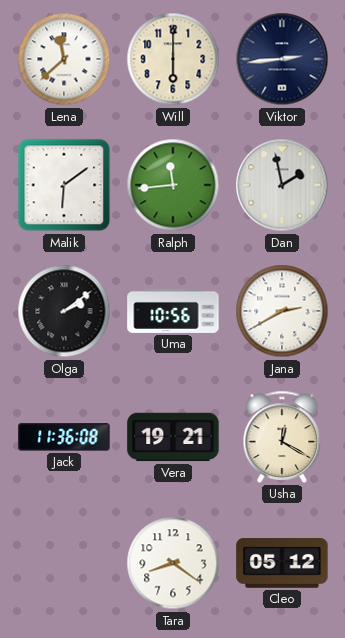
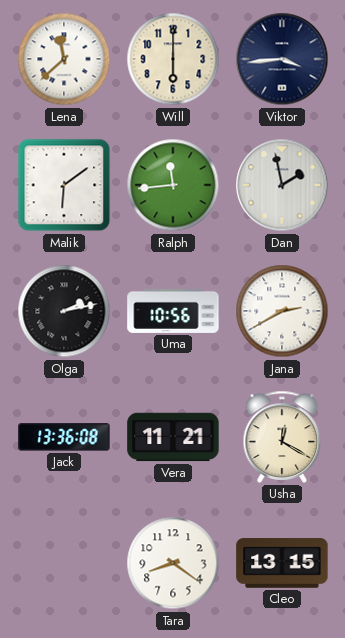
Viktor: 2:44 -> 3:44
Olga: 2:09 -> 2:13
Jack: 11:36 -> 13:36
Vera: 19:21 -> 11:21
Cleo: 05:12 -> 13:15
